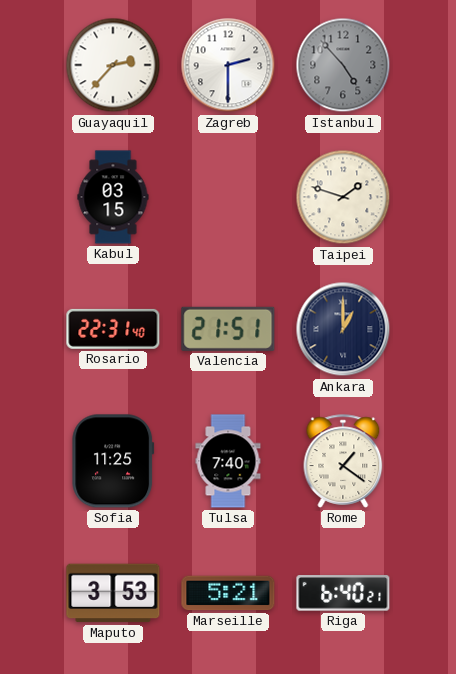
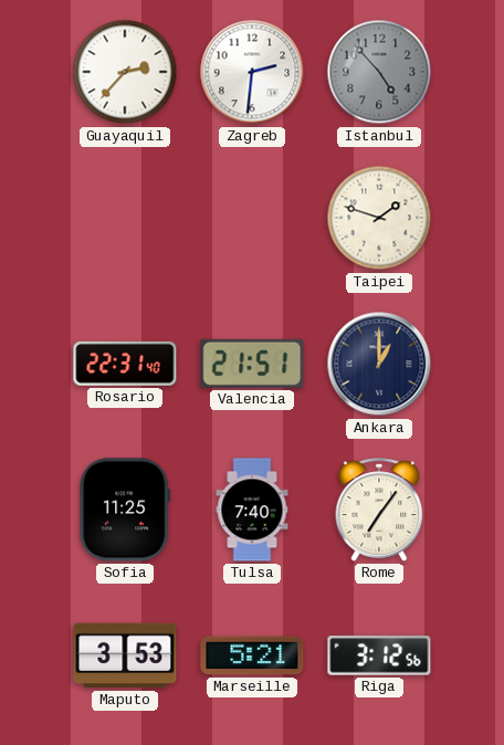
Zagreb: 2:30 -> 2:31
Kabul: 03:15 -> none
Rome: 1:21 -> 7:06
Riga: 6:40 -> 3:12
